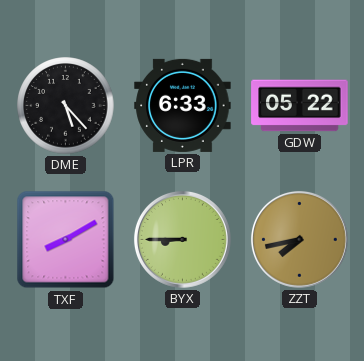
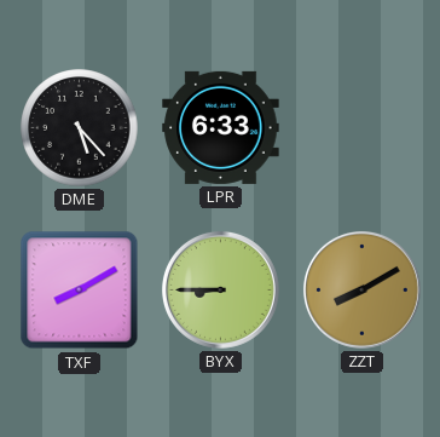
GDW: 05:22 -> none
ZZT: 7:43 -> 8:10
